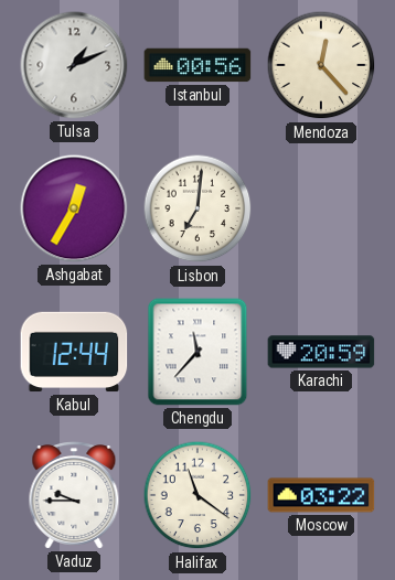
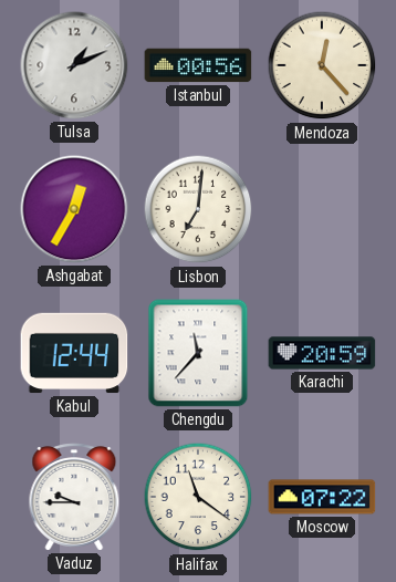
Moscow: 03:22 -> 07:22
